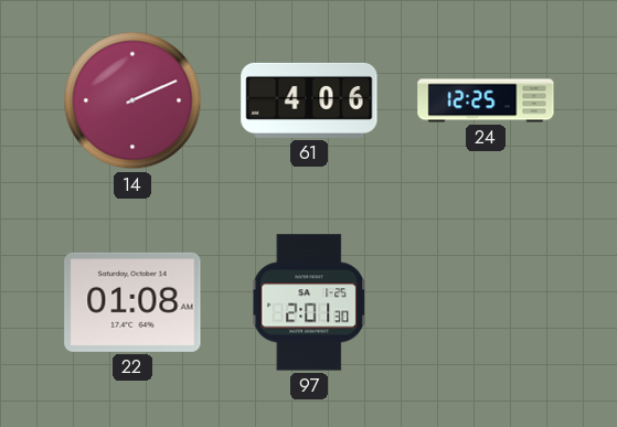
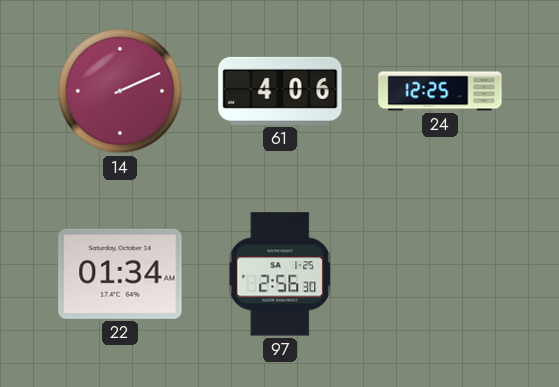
22: 01:08 -> 01:34
97: 2:01 -> 2:56
